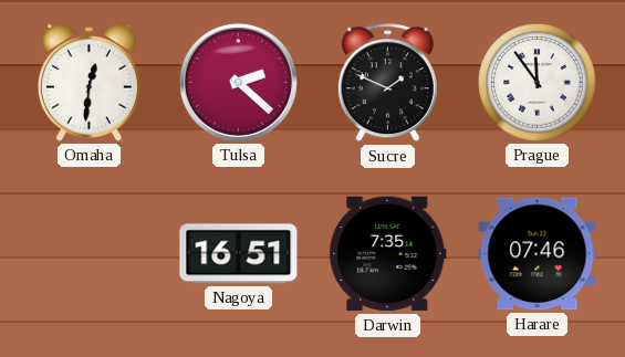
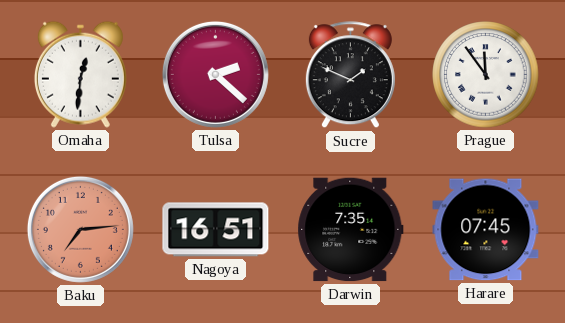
Baku: none -> 7:14
Harare: 07:46 -> 07:45
